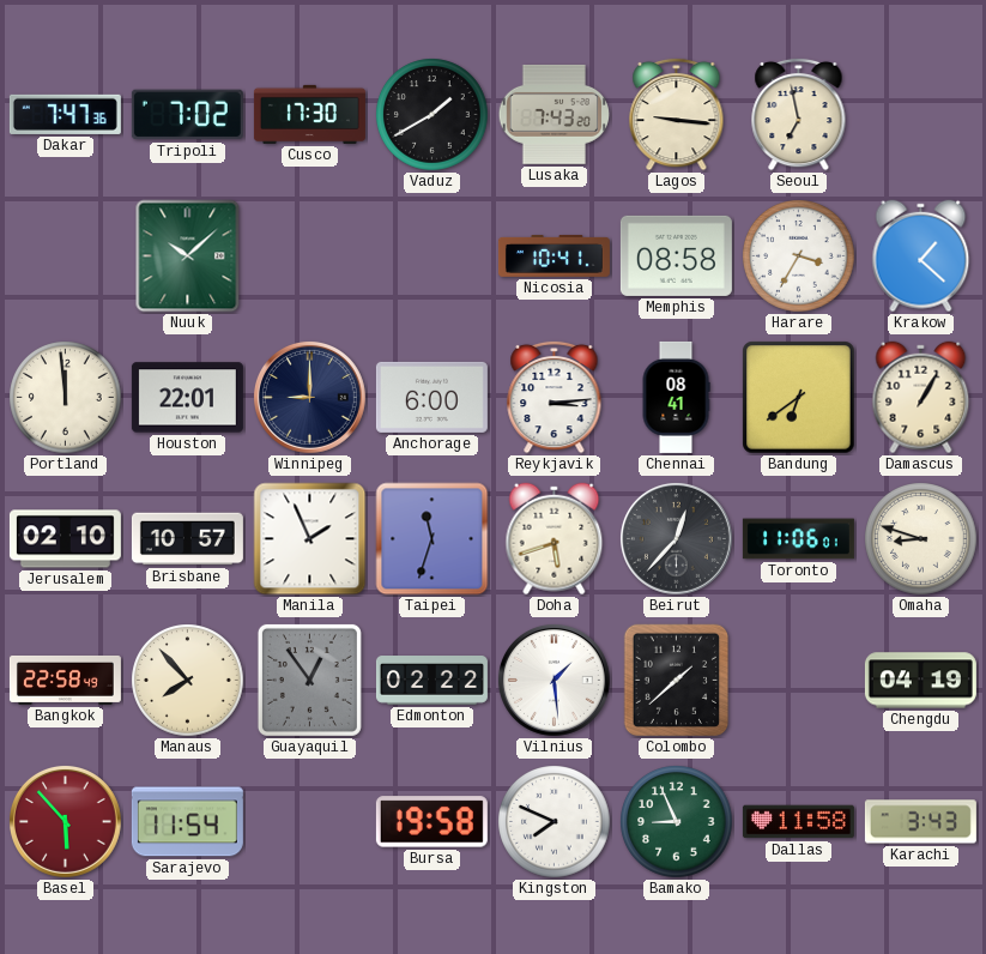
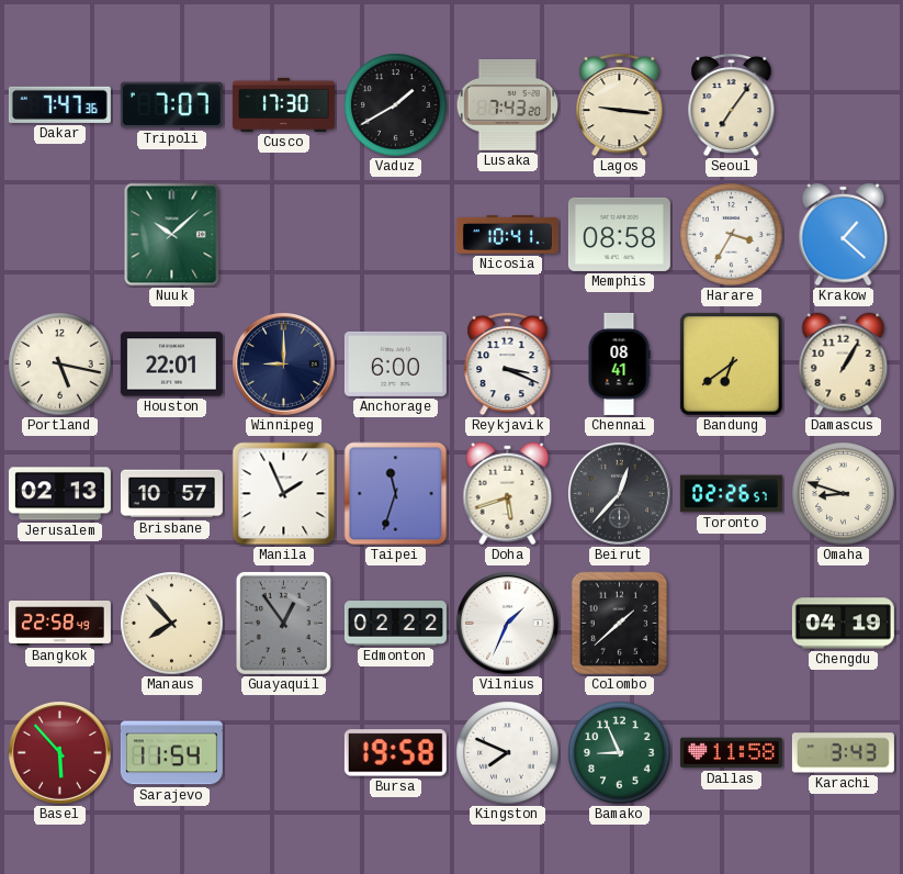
Tripoli: 7:02 -> 7:07
Seoul: 6:58 -> 7:06
Portland: 11:59 -> 5:17
Reykjavik: 3:14 -> 3:19
Jerusalem: 02:10 -> 02:13
Toronto: 11:06 -> 02:26
Vilnius: 1:29 -> 1:34
